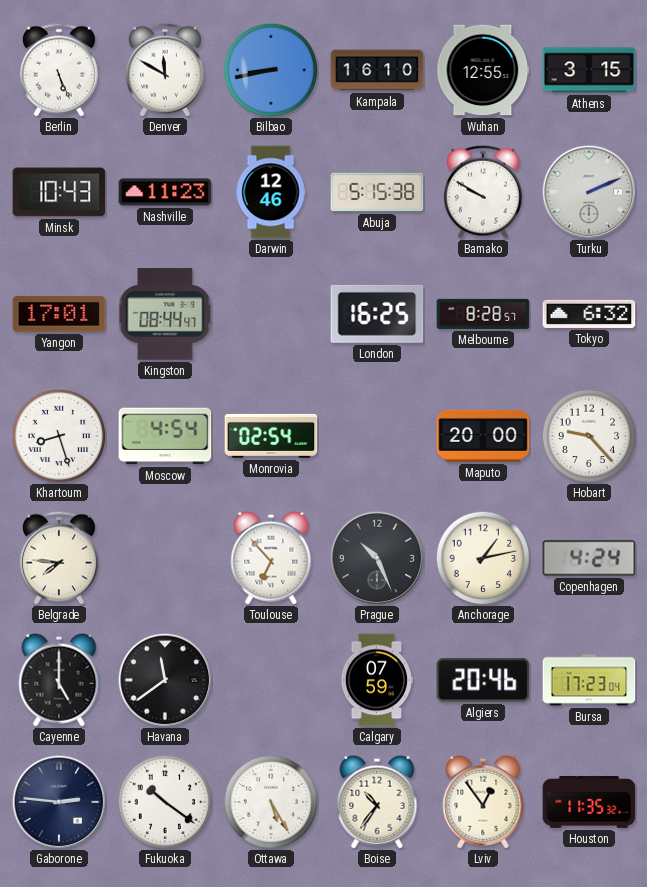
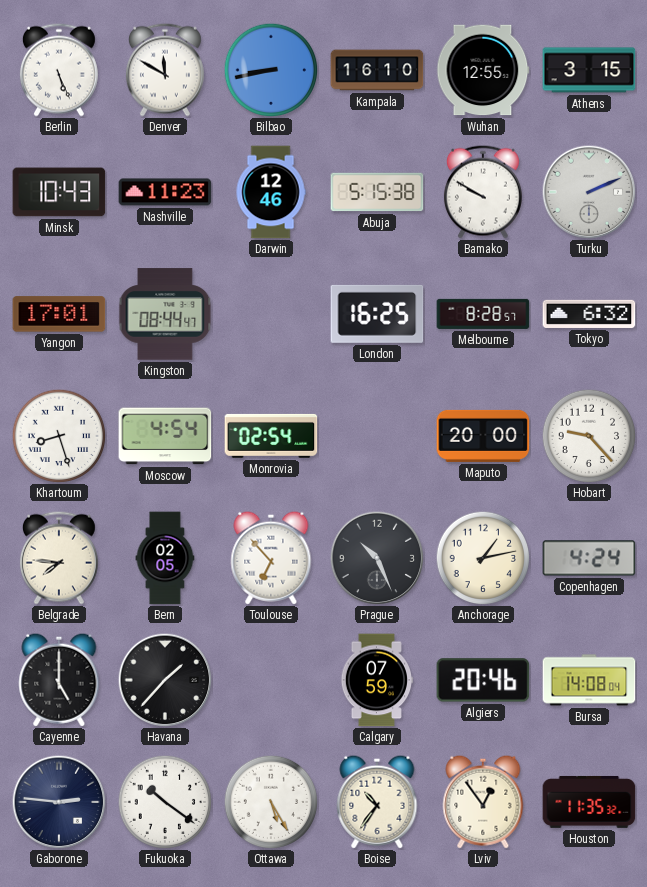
Bern: none -> 02:05
Havana: 11:39 -> 1:37
Bursa: 17:23 -> 14:08
